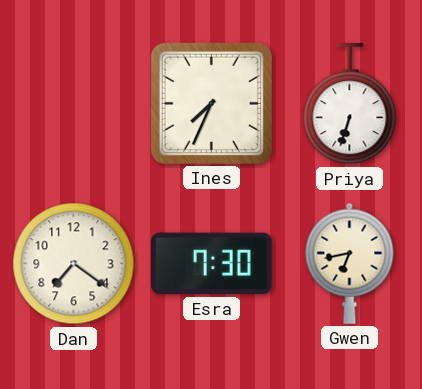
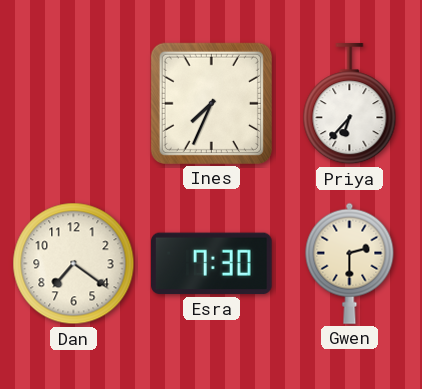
Priya: 6:33 -> 6:37
Gwen: 6:43 -> 2:30
